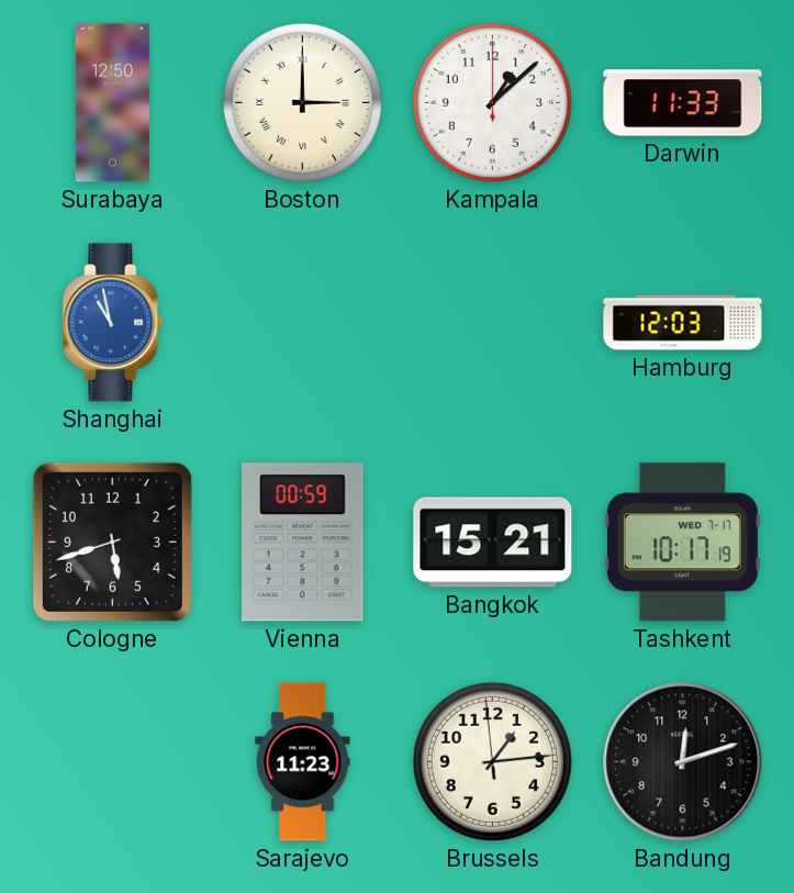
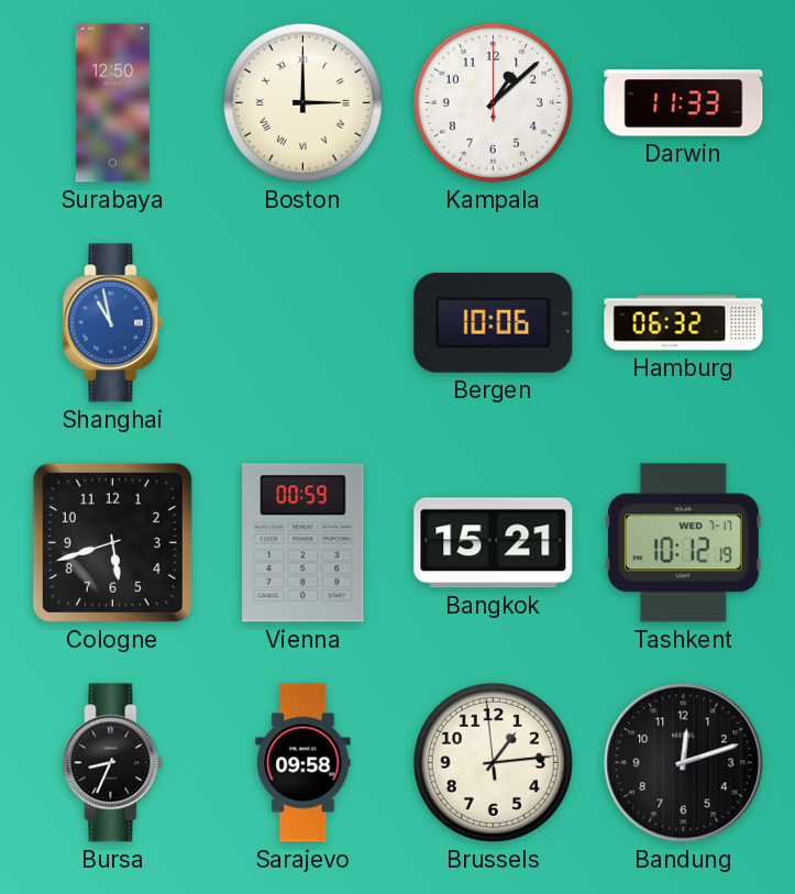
Bergen: none -> 10:06
Hamburg: 12:03 -> 06:32
Tashkent: 10:17 -> 10:12
Bursa: none -> 8:34
Sarajevo: 11:23 -> 09:58
